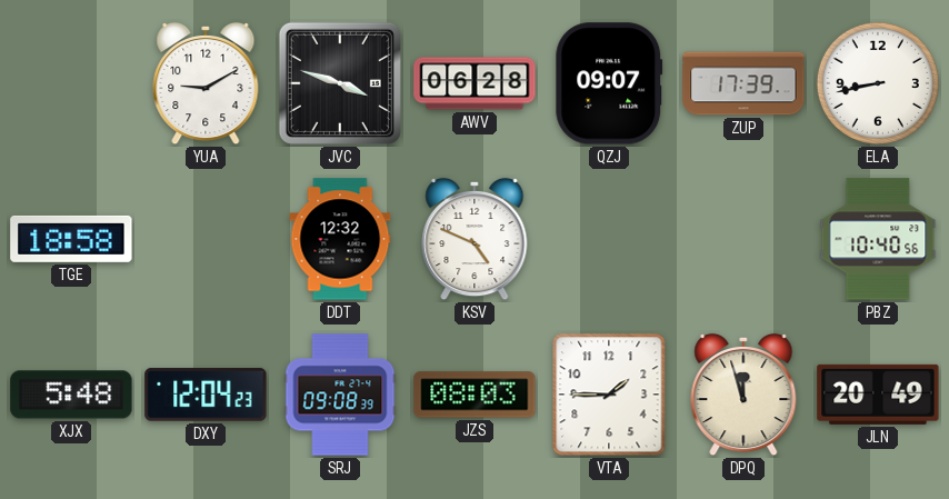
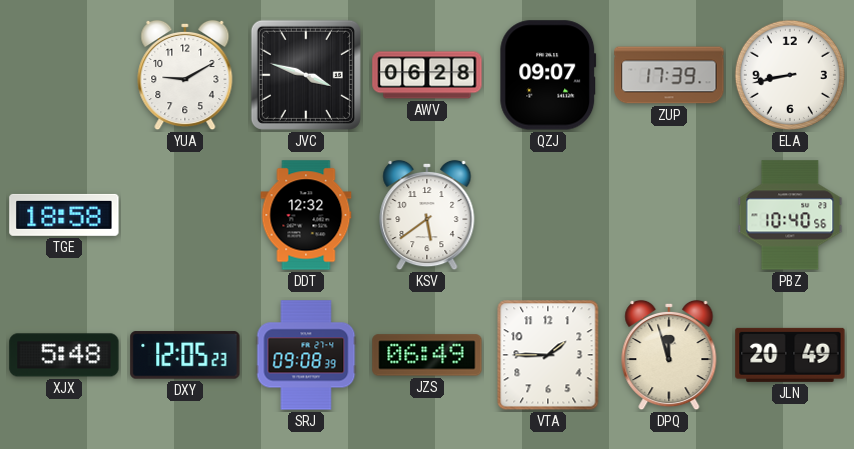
KSV: 4:49 -> 5:39
DXY: 12:04 -> 12:05
JZS: 08:03 -> 06:49
